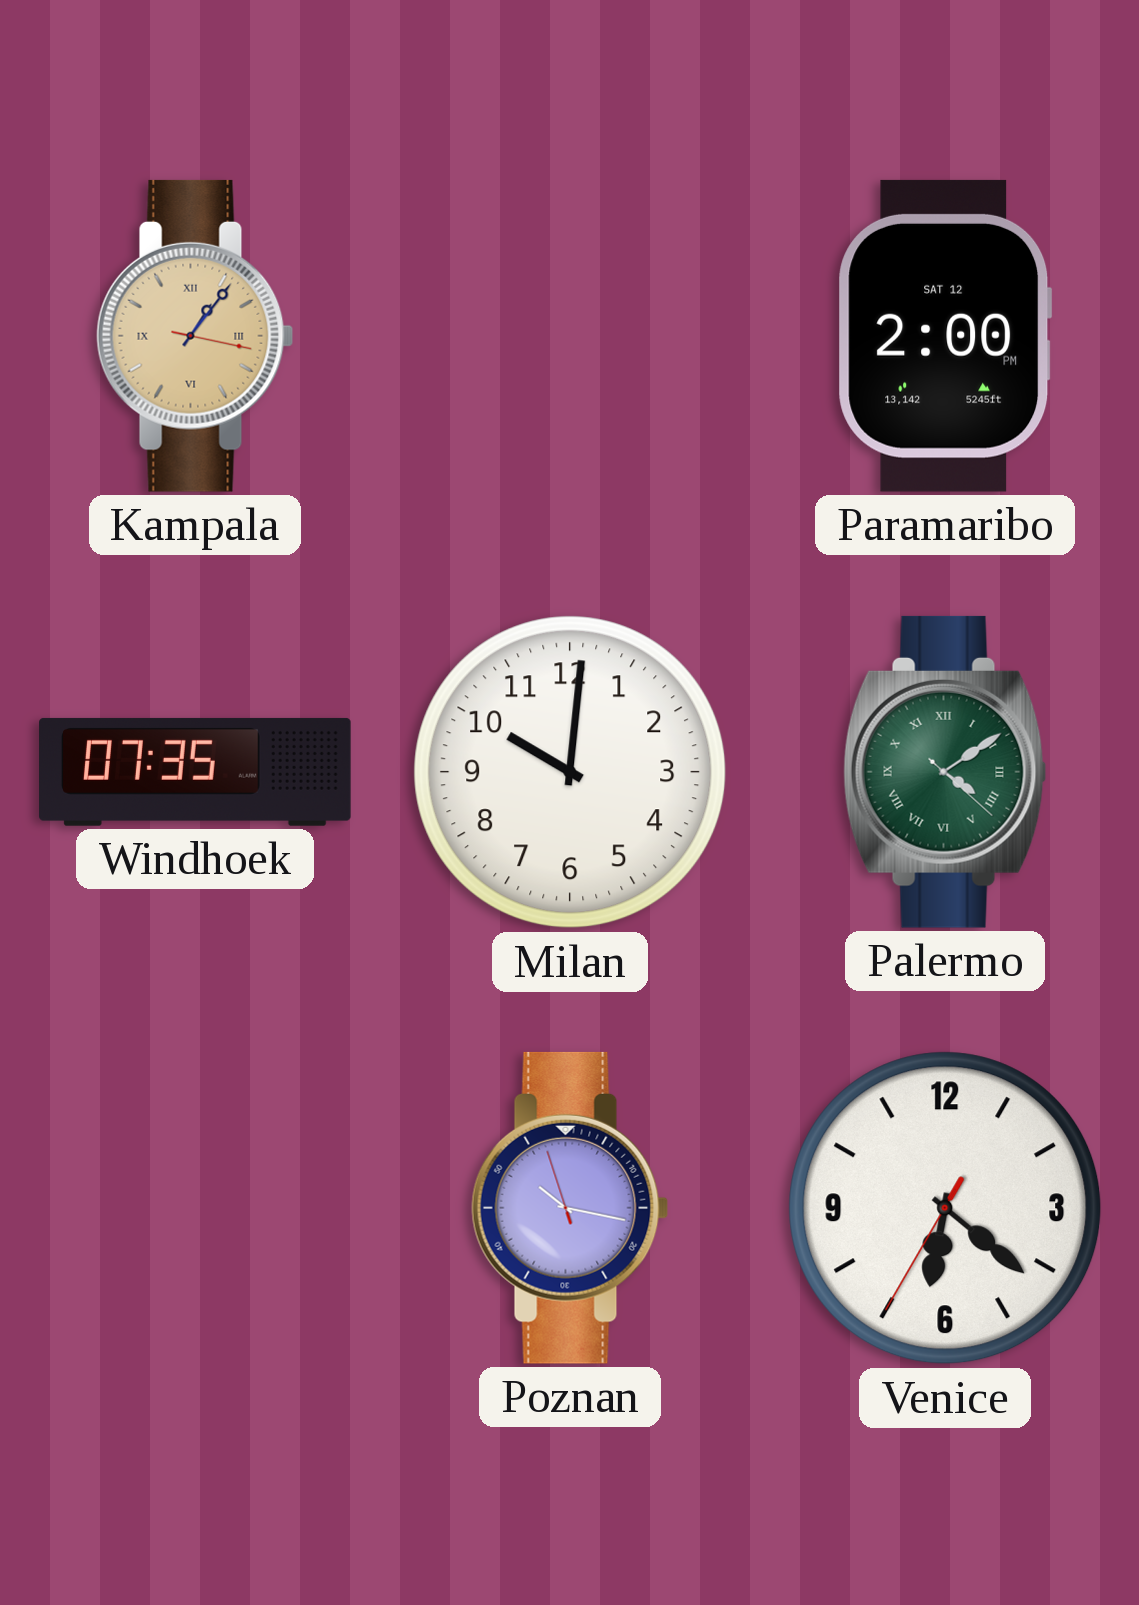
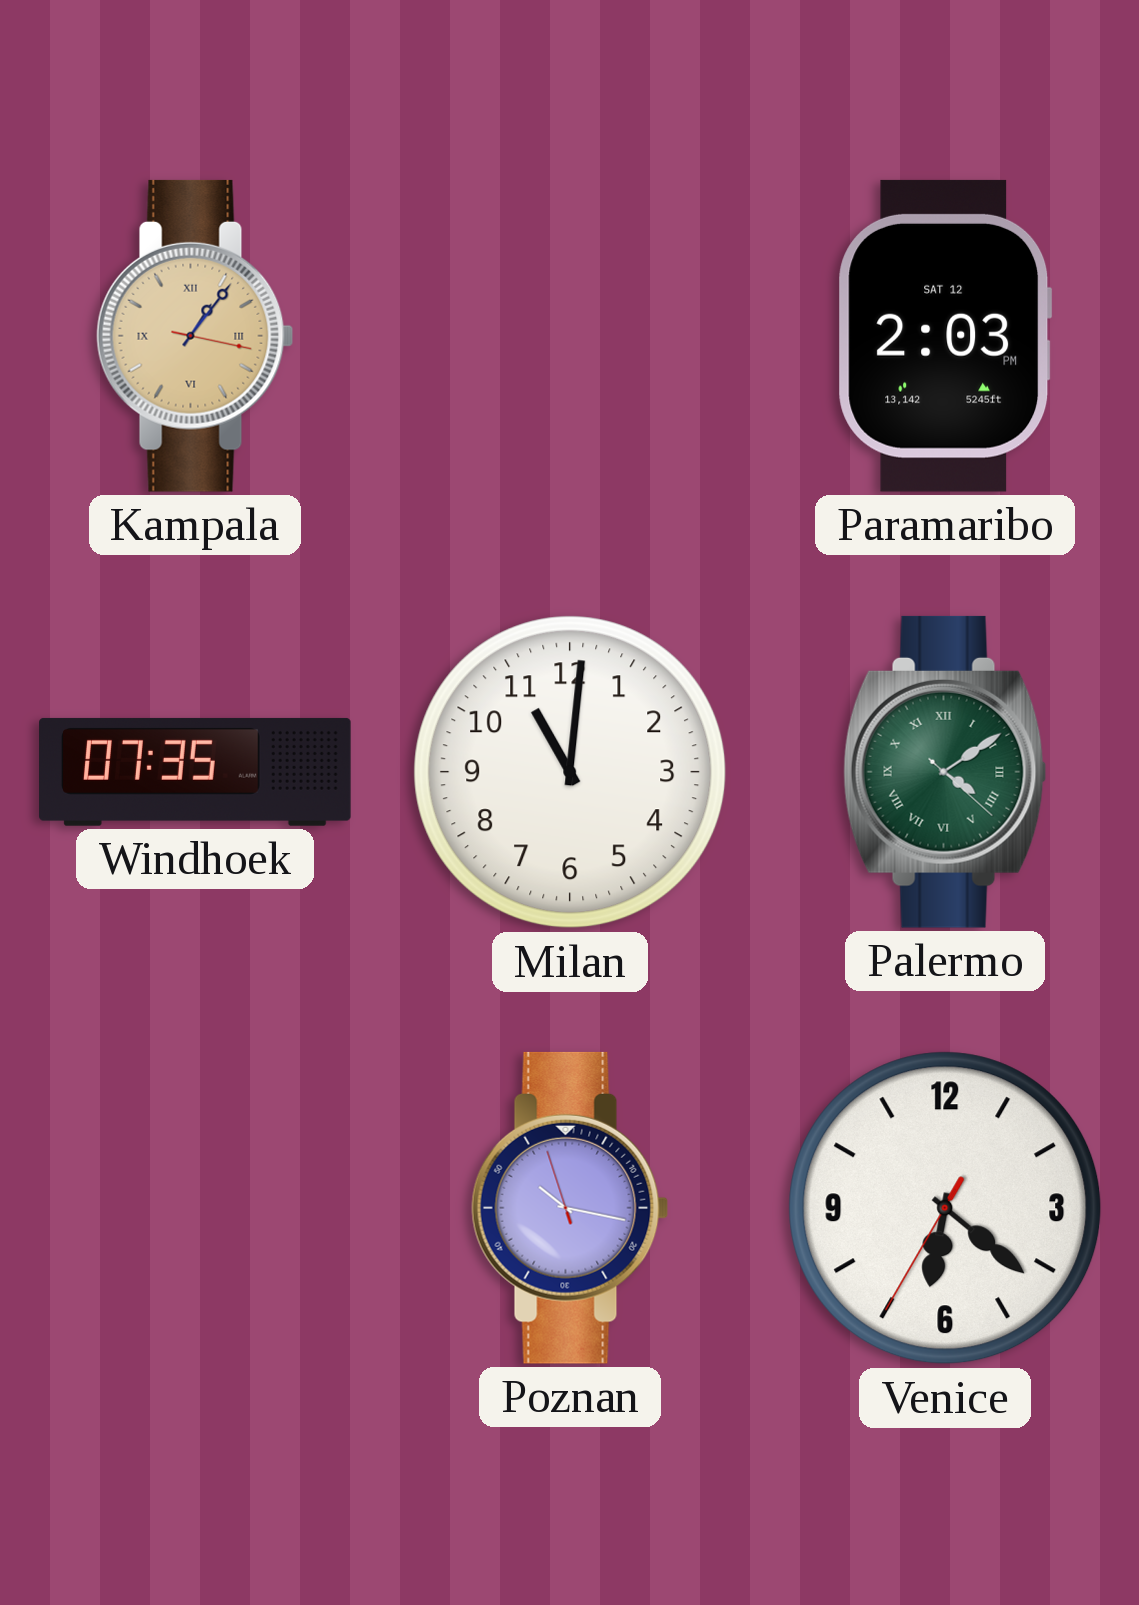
Paramaribo: 2:00 -> 2:03
Milan: 10:01 -> 11:01
